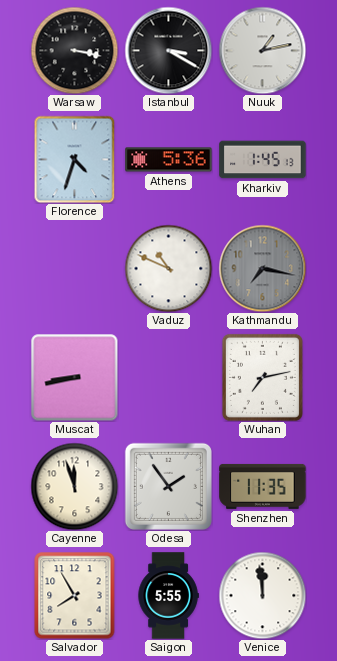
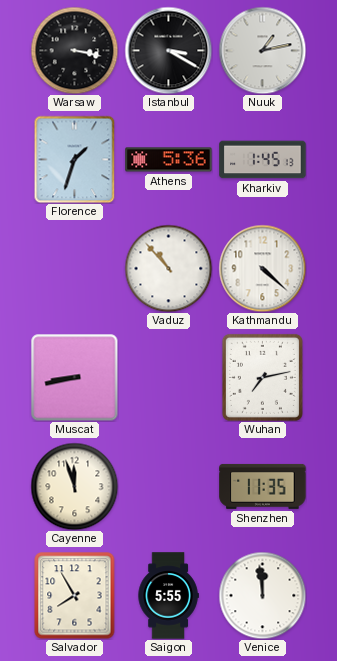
Florence: 4:33 -> 1:33
Vaduz: 10:49 -> 10:53
Kathmandu: 7:17 -> 4:22
Kathmandu dial: grey -> white
Odesa: 1:54 -> none
